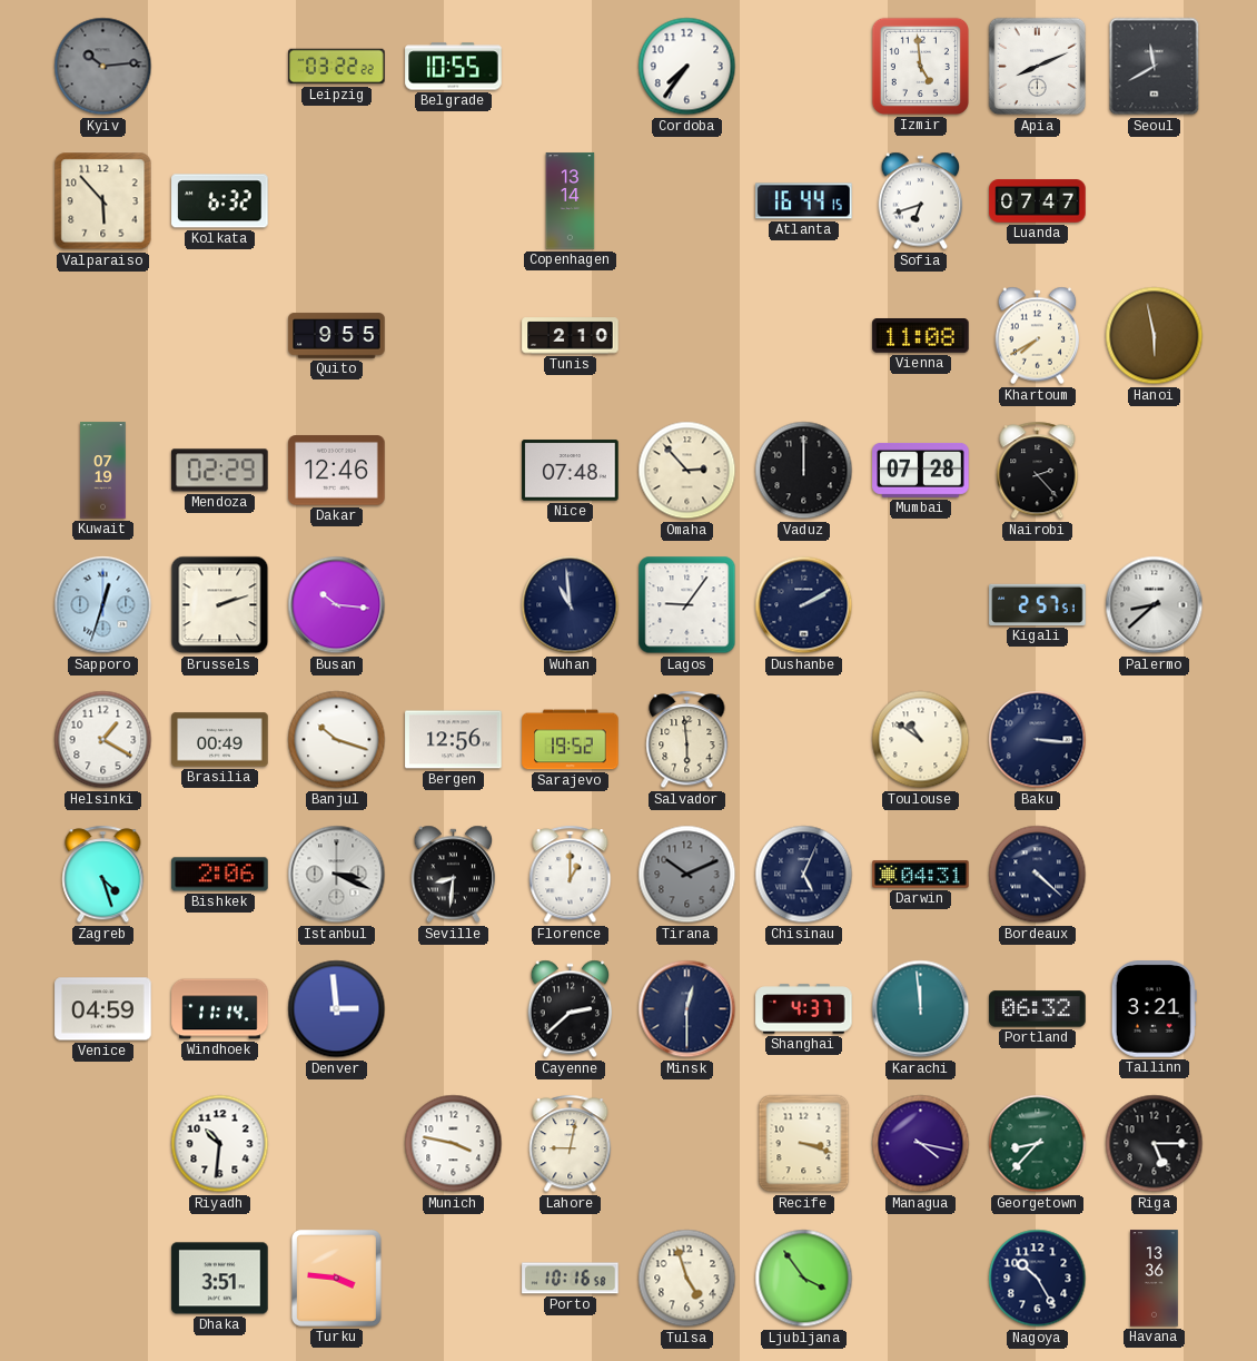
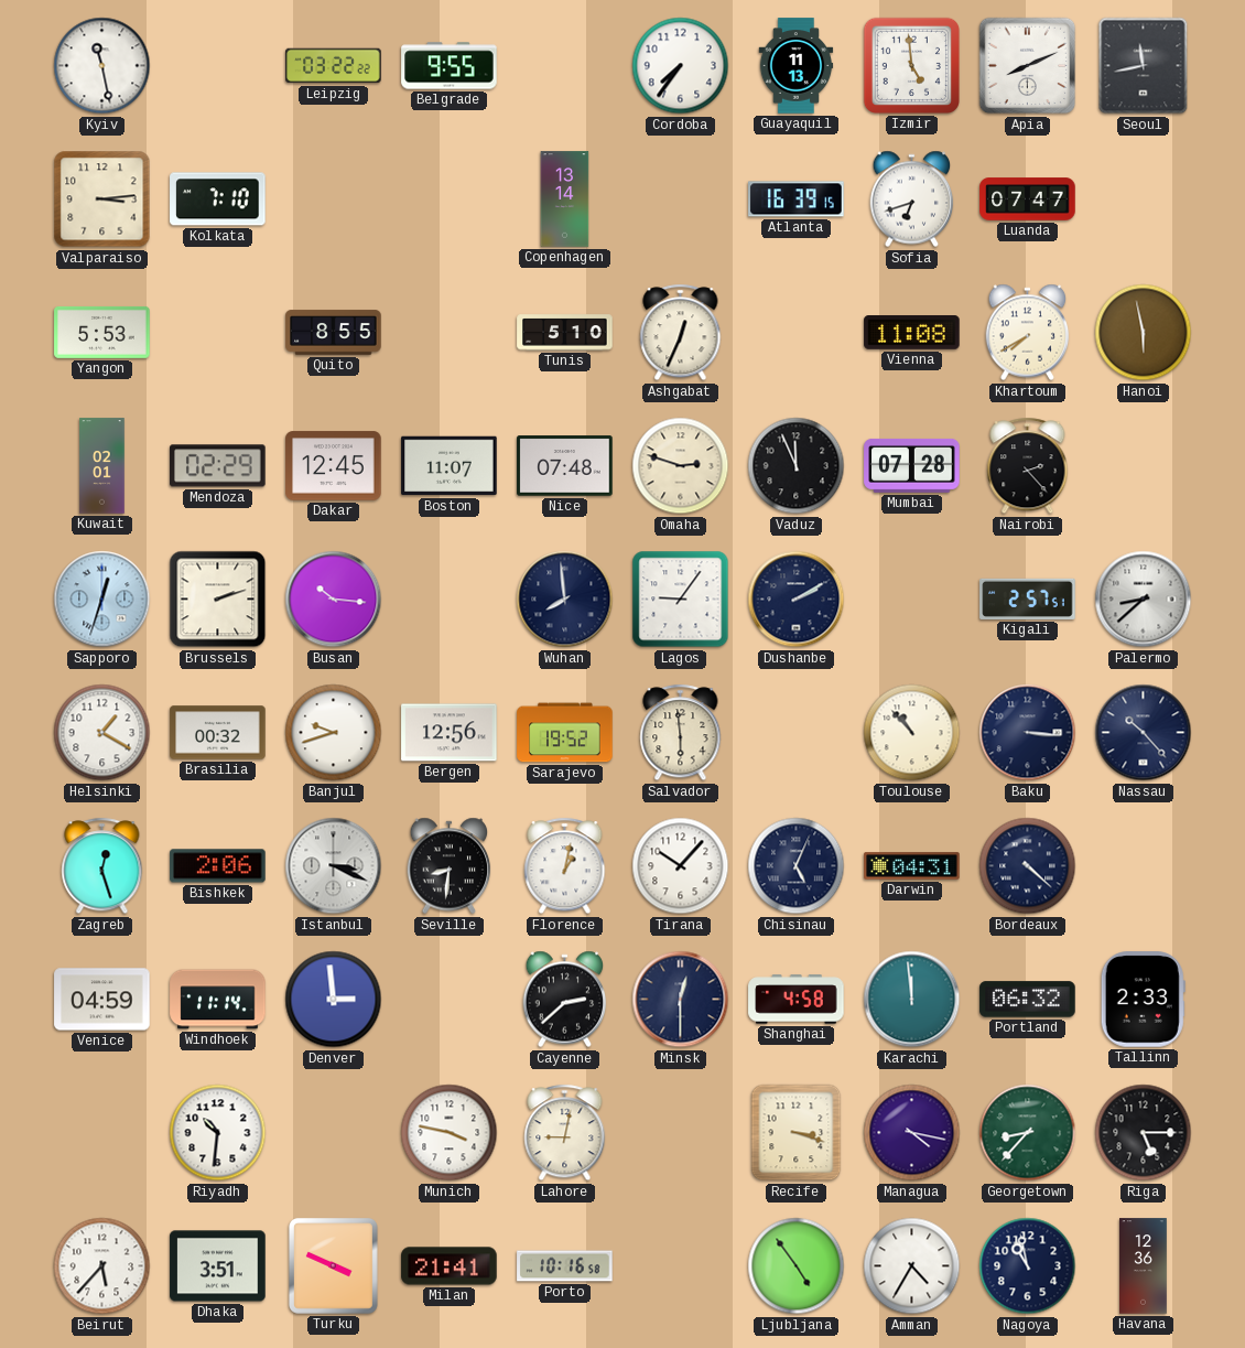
Kyiv: 10:14 -> 11:28
Kyiv dial: grey -> white
Belgrade: 10:55 -> 9:55
Guayaquil: none -> 11:13
Seoul: 11:40 -> 11:43
Valparaiso: 5:53 -> 3:14
Kolkata: 6:32 -> 7:10
Atlanta: 16:44 -> 16:39
Yangon: none -> 5:53
Quito: 9:55 -> 8:55
Tunis: 2:10 -> 5:10
Ashgabat: none -> 12:34
Kuwait: 07:19 -> 02:01
Dakar: 12:46 -> 12:45
Boston: none -> 11:07
Omaha: 2:53 -> 2:48
Vaduz: 12:00 -> 11:56
Wuhan: 10:59 -> 7:59
Brasilia: 00:49 -> 00:32
Banjul: 10:18 -> 9:42
Toulouse: 10:51 -> 10:53
Nassau: none -> 10:23
Zagreb: 4:27 -> 12:27
Florence: 1:00 -> 1:02
Tirana: 10:11 -> 10:07
Tirana dial: grey -> white
Shanghai: 4:37 -> 4:58
Tallinn: 3:21 -> 2:33
Beirut: none -> 5:37
Turku: 3:46 -> 3:49
Milan: none -> 21:41
Tulsa: 4:57 -> none
Ljubljana: 3:54 -> 4:54
Amman: none -> 4:35
Nagoya: 10:25 -> 10:58
Havana: 13:36 -> 12:36
